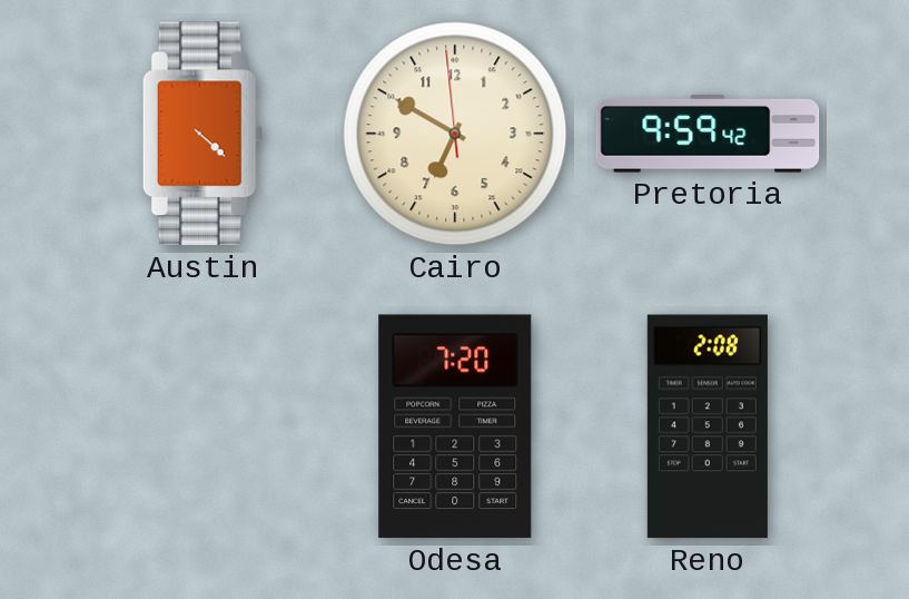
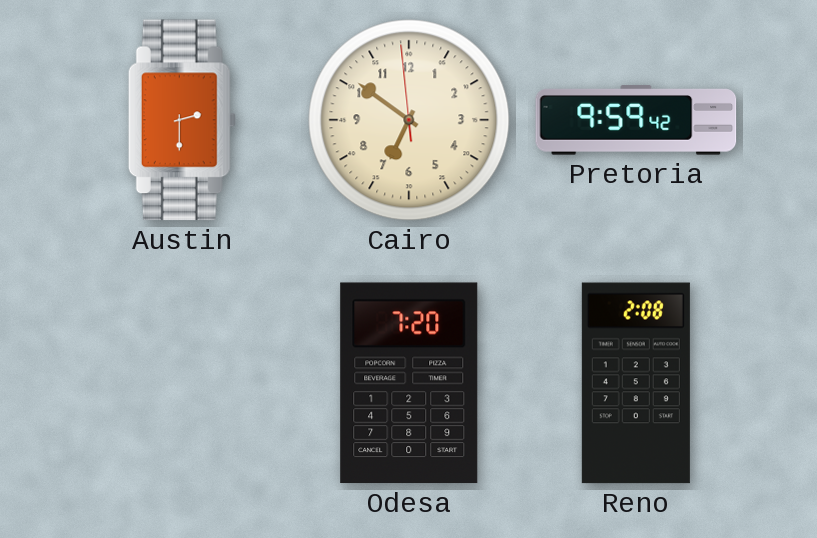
Austin: 4:22 -> 2:30
Cairo: 6:49 -> 6:50
